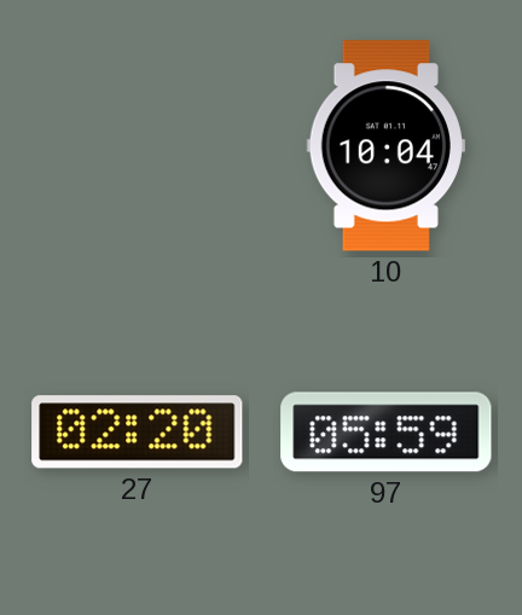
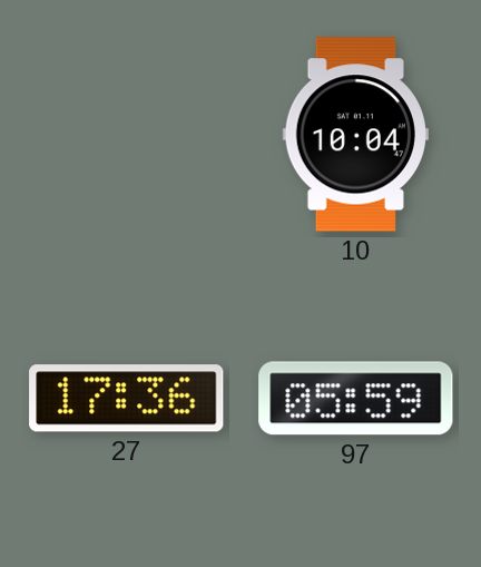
27: 02:20 -> 17:36
